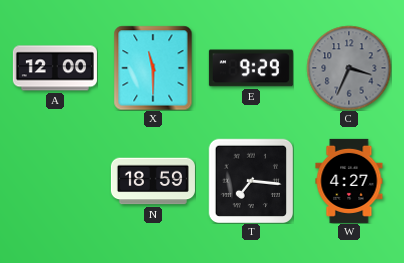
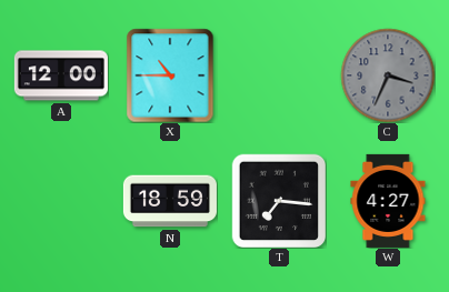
X: 11:30 -> 10:45
E: 9:29 -> none
